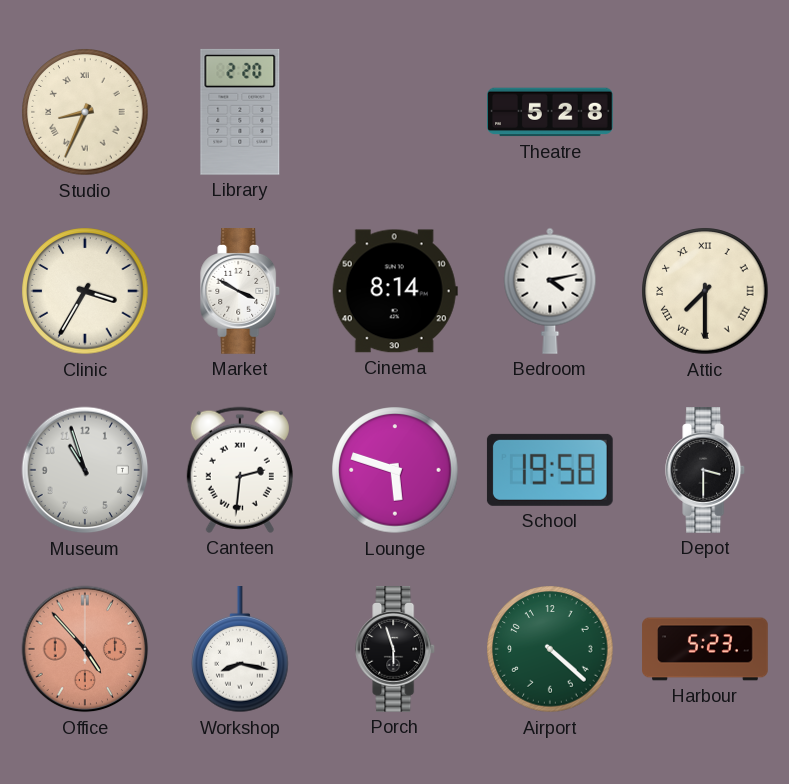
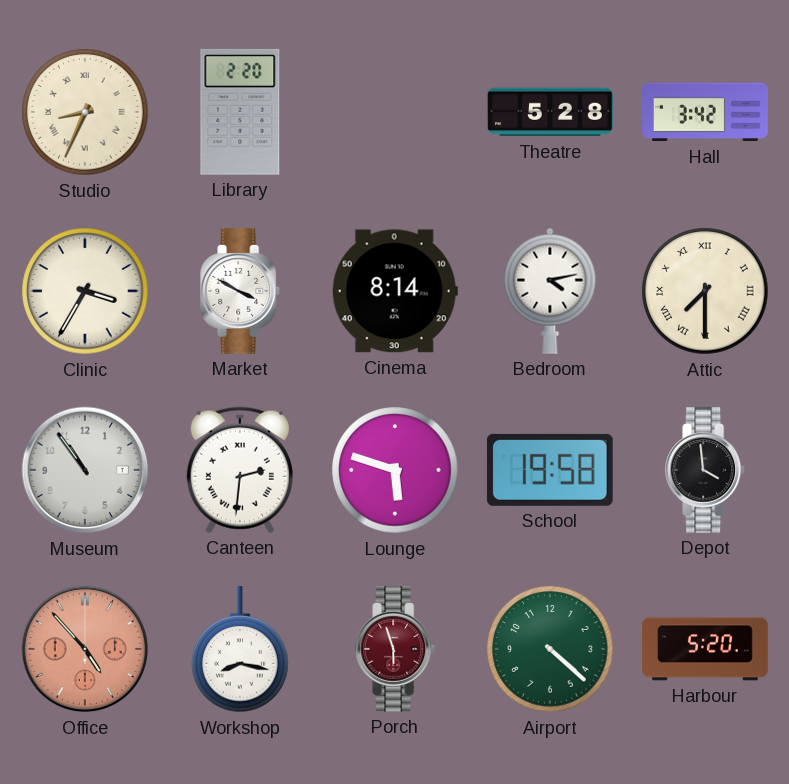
Hall: none -> 3:42
Museum: 10:57 -> 10:54
Depot: 3:30 -> 3:59
Porch dial: black -> burgundy
Harbour: 5:23 -> 5:20
